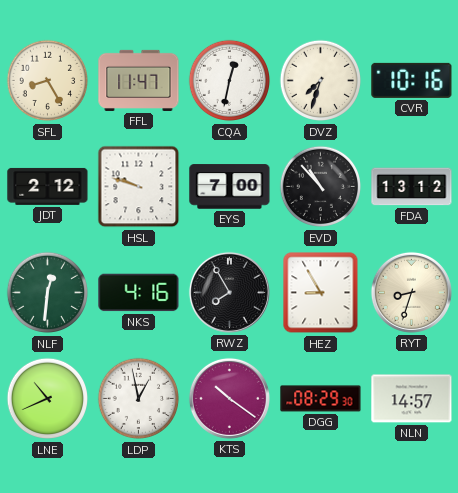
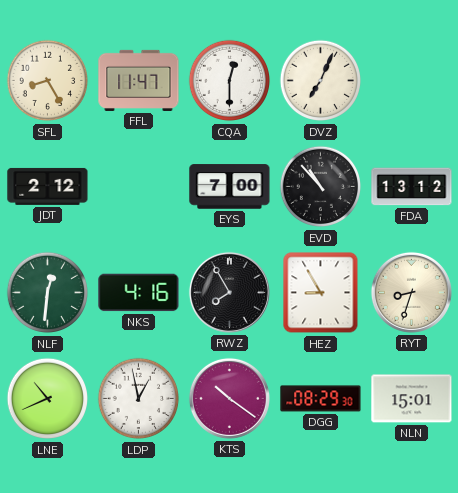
CQA: 12:32 -> 12:30
DVZ: 7:33 -> 7:04
CVR: 10:16 -> none
HSL: 9:48 -> none
NLN: 14:57 -> 15:01
